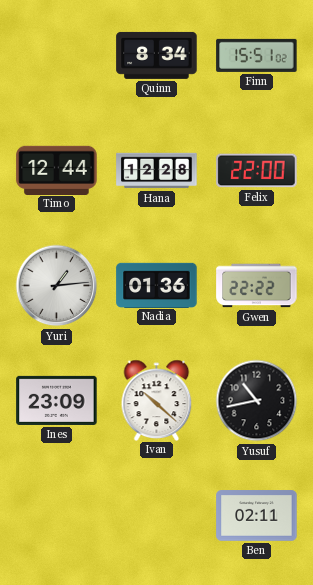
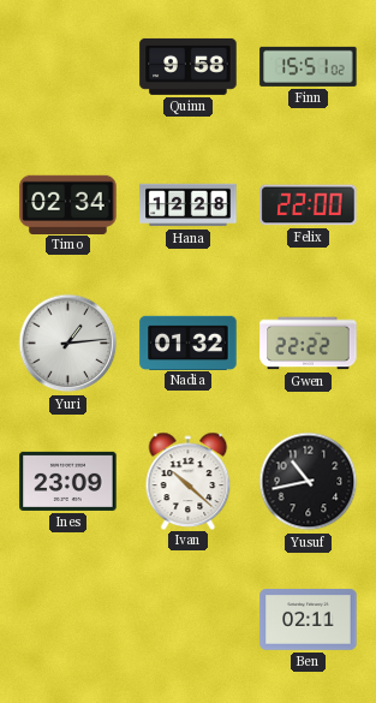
Quinn: 8:34 -> 9:58
Timo: 12:44 -> 02:34
Nadia: 01:36 -> 01:32
